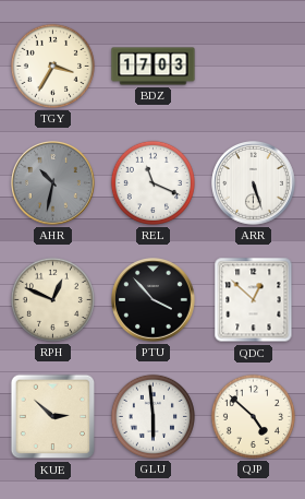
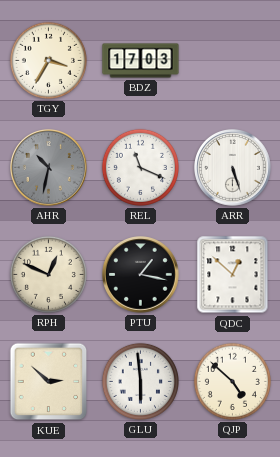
PTU: 3:53 -> 1:17
